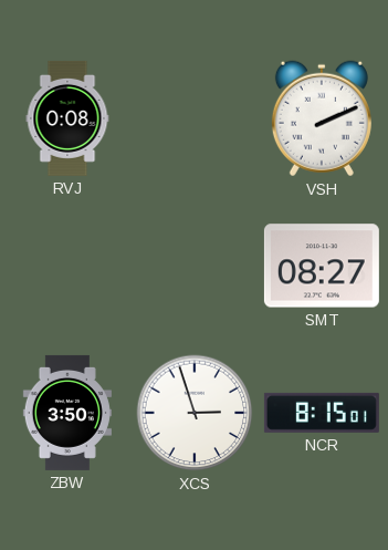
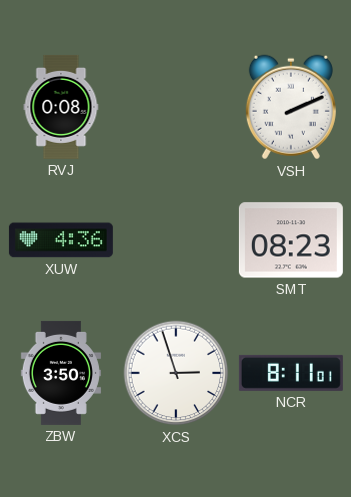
XUW: none -> 4:36
SMT: 08:27 -> 08:23
NCR: 8:15 -> 8:11
